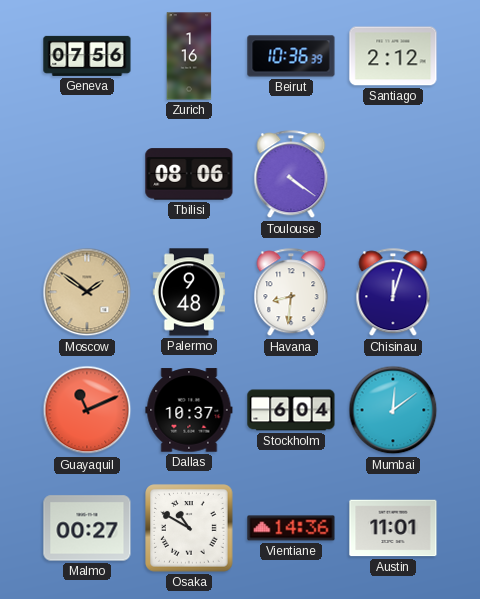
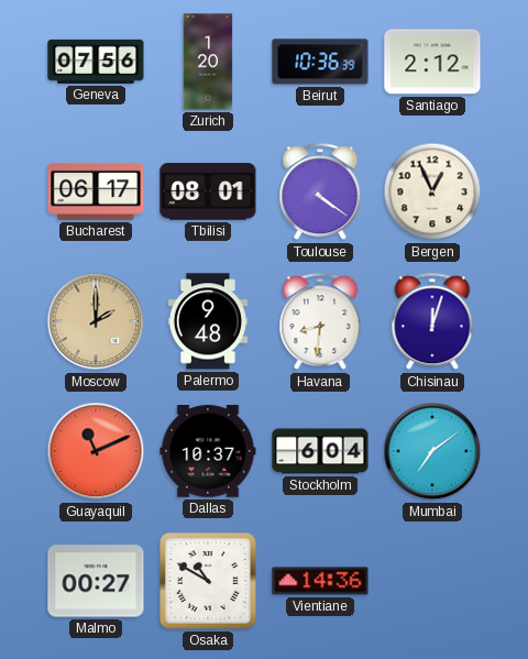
Zurich: 1:16 -> 1:20
Bucharest: none -> 06:17
Tbilisi: 08:06 -> 08:01
Bergen: none -> 12:56
Moscow: 1:51 -> 2:00
Mumbai: 12:09 -> 7:09
Austin: 11:01 -> none
